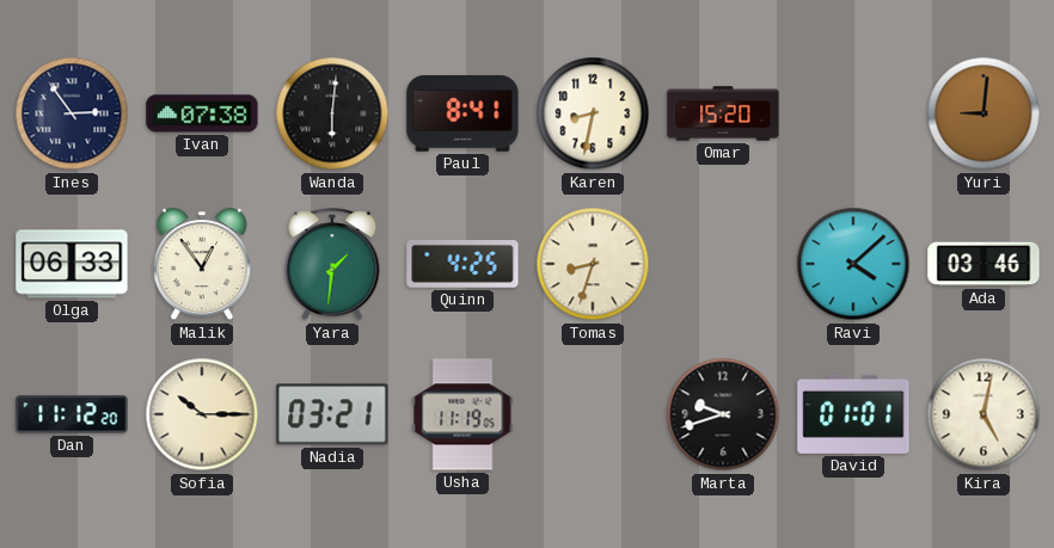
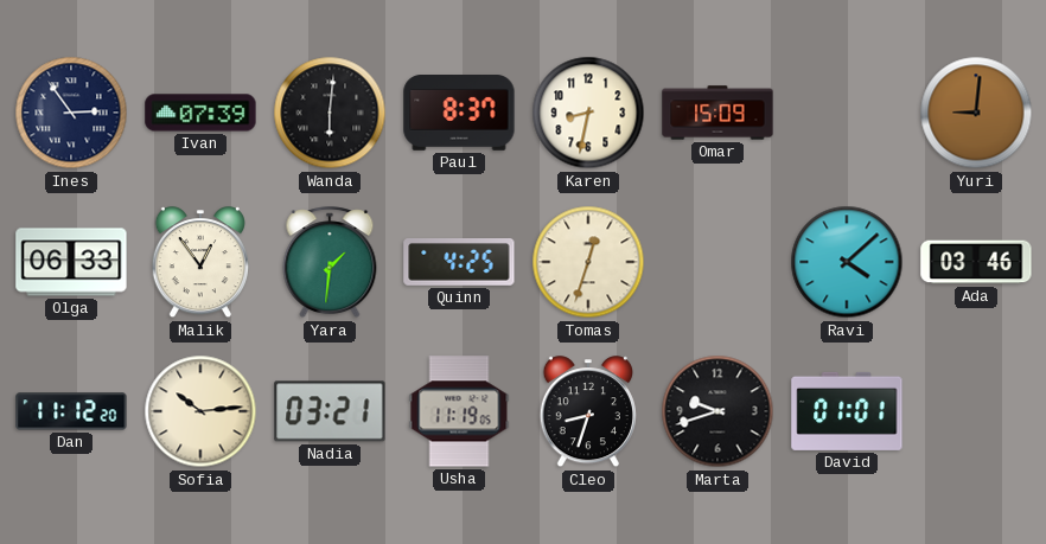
Ivan: 07:38 -> 07:39
Paul: 8:41 -> 8:37
Omar: 15:20 -> 15:09
Tomas: 8:33 -> 12:33
Sofia: 10:15 -> 10:14
Cleo: none -> 8:33
Kira: 5:02 -> none
